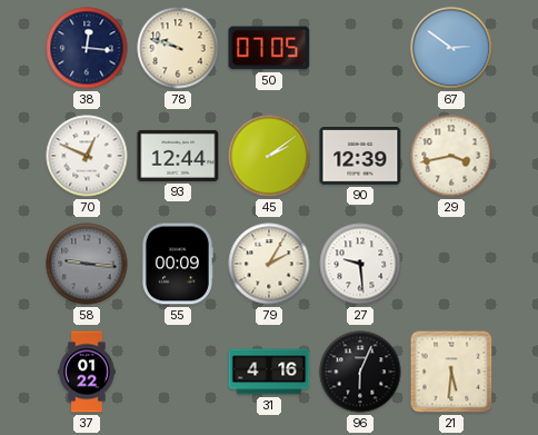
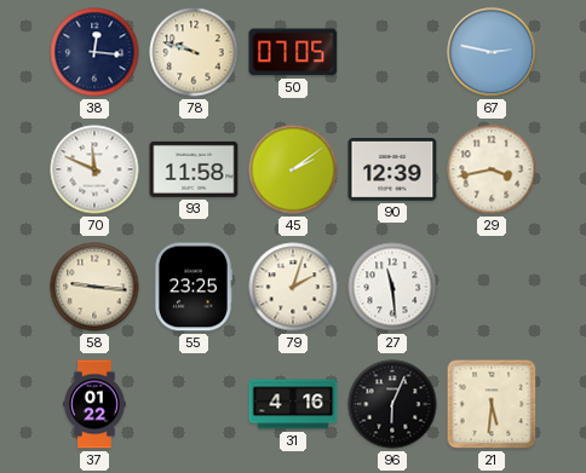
67: 2:51 -> 2:47
70: 12:49 -> 11:49
93: 12:44 -> 11:58
58 dial: grey -> cream
55: 00:09 -> 23:25
79: 2:05 -> 2:03
27: 9:29 -> 11:29
